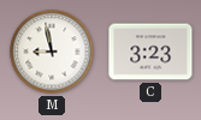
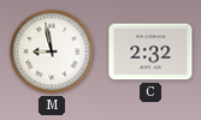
C: 3:23 -> 2:32
